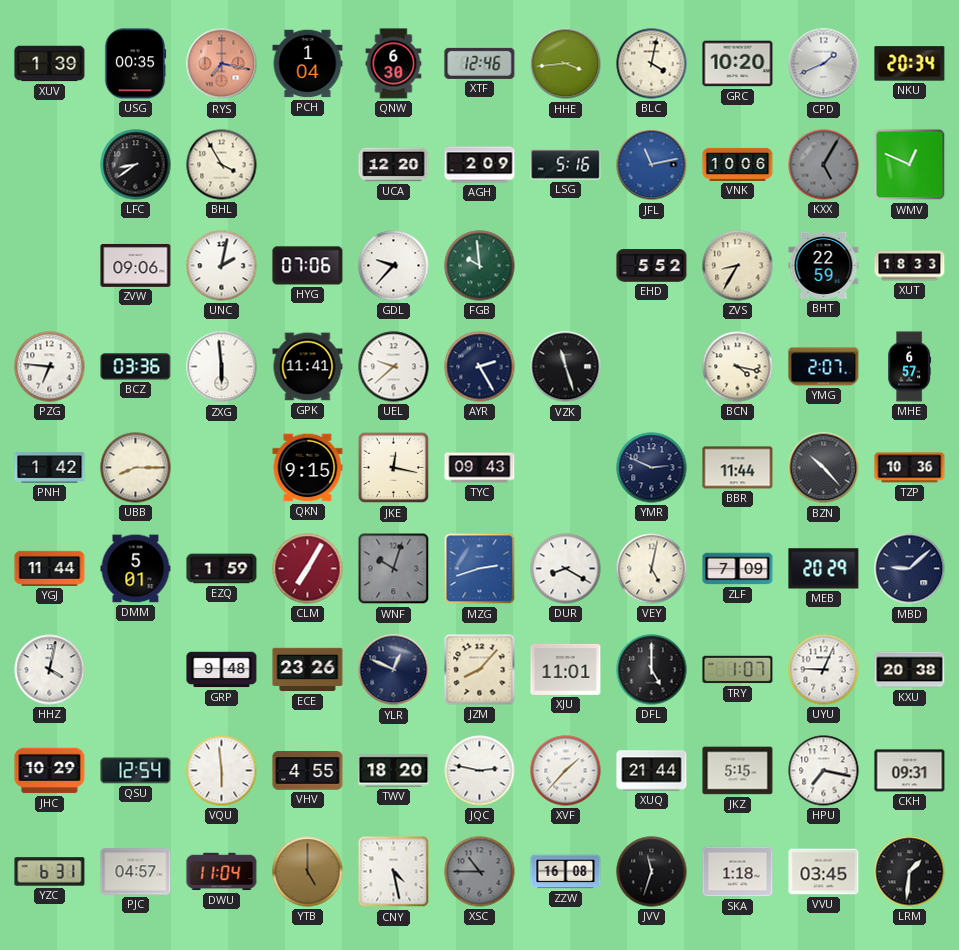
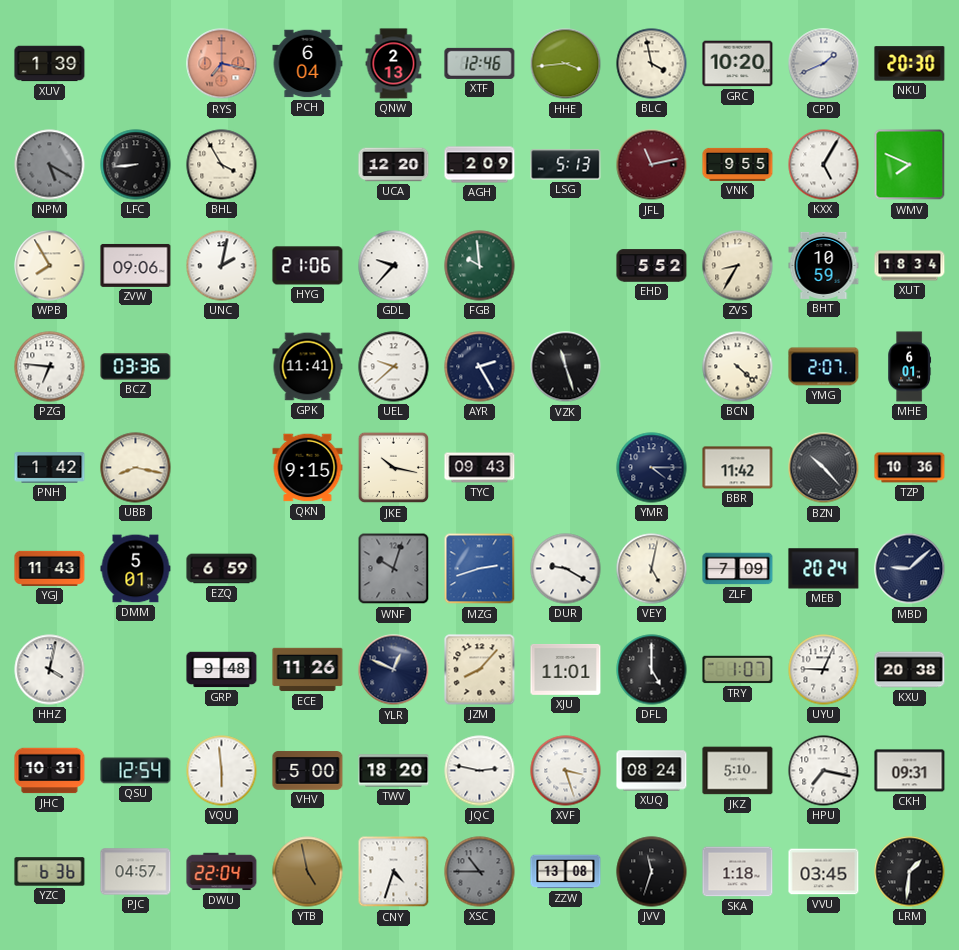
USG: 00:35 -> none
PCH: 1:04 -> 6:04
QNW: 6:30 -> 2:13
BLC: 4:02 -> 3:58
NKU: 20:34 -> 20:30
NPM: none -> 5:20
LFC: 8:39 -> 8:44
LSG: 5:16 -> 5:13
JFL dial: blue -> burgundy
VNK: 10:06 -> 9:55
KXX dial: grey -> white
WMV: 12:49 -> 7:49
WPB: none -> 7:55
HYG: 07:06 -> 21:06
BHT: 22:59 -> 10:59
XUT: 18:33 -> 18:34
ZXG: 5:59 -> none
BCN: 4:17 -> 4:22
MHE: 6:57 -> 6:01
UBB: 8:15 -> 8:17
JKE: 12:17 -> 10:17
YMR: 2:49 -> 4:15
BBR: 11:44 -> 11:42
YGJ: 11:44 -> 11:43
EZQ: 1:59 -> 6:59
CLM: 7:05 -> none
DUR: 8:20 -> 9:20
MEB: 20:29 -> 20:24
ECE: 23:26 -> 11:26
JHC: 10:29 -> 10:31
VHV: 4:55 -> 5:00
XVF: 1:37 -> 3:27
XUQ: 21:44 -> 08:24
JKZ: 5:15 -> 5:10
YZC: 6:31 -> 6:36
DWU: 11:04 -> 22:04
YTB: 5:00 -> 4:58
CNY: 4:28 -> 4:33
ZZW: 16:08 -> 13:08
